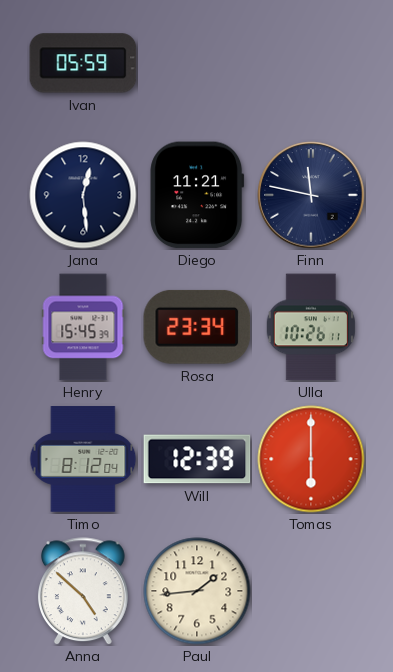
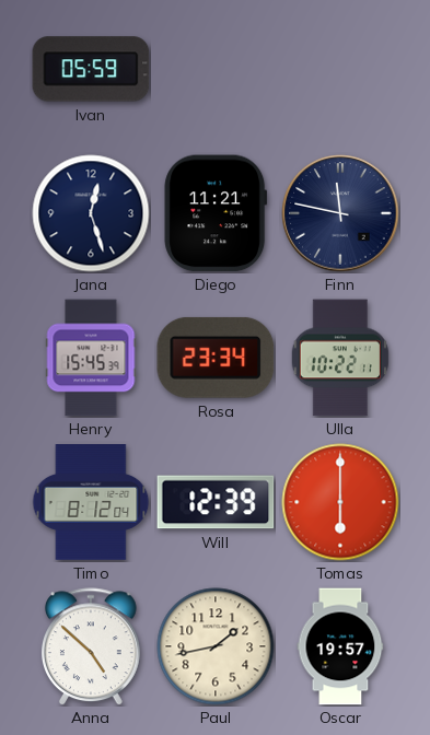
Jana: 12:29 -> 12:27
Ulla: 10:26 -> 10:22
Paul: 1:44 -> 1:43
Oscar: none -> 19:57
